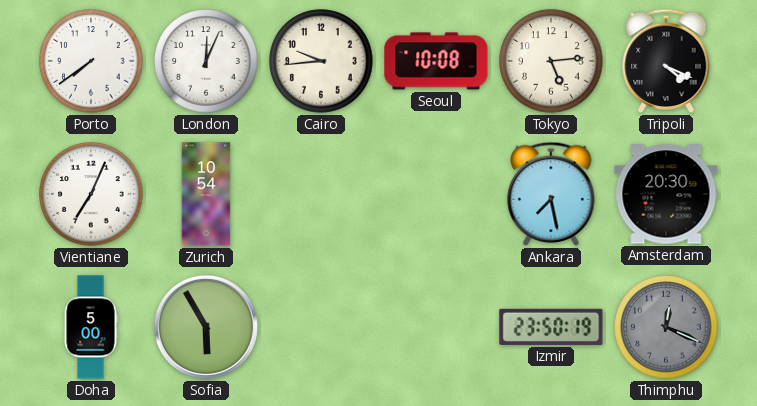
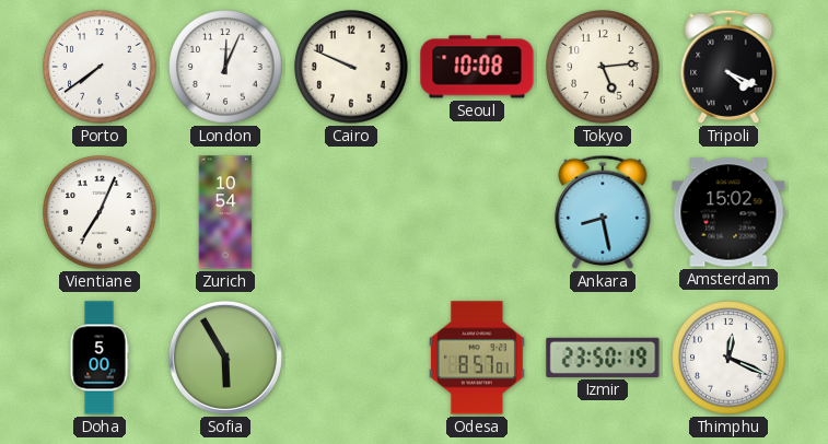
Cairo: 9:44 -> 9:49
Ankara: 7:28 -> 8:28
Amsterdam: 20:30 -> 15:02
Odesa: none -> 8:57
Thimphu dial: grey -> white
